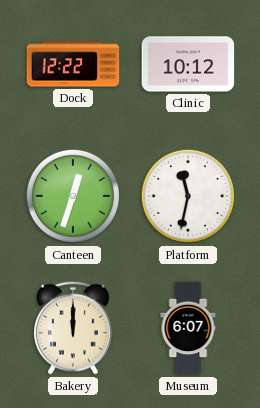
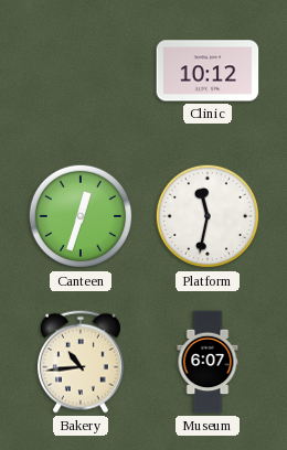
Dock: 12:22 -> none
Bakery: 12:00 -> 10:44
